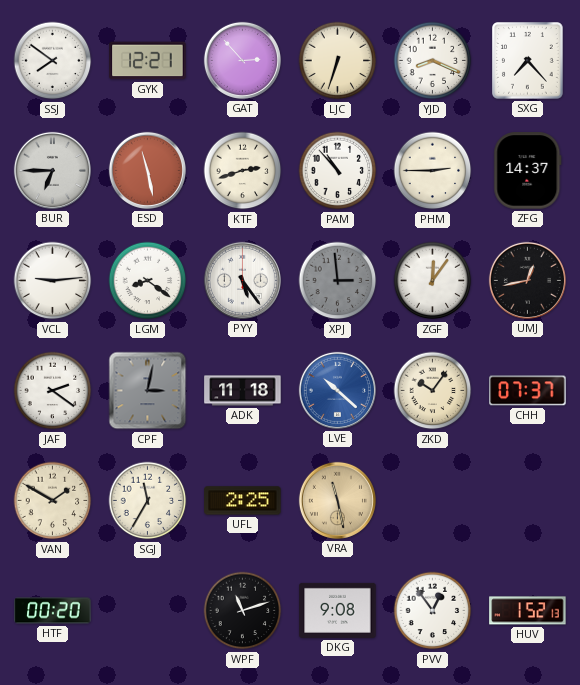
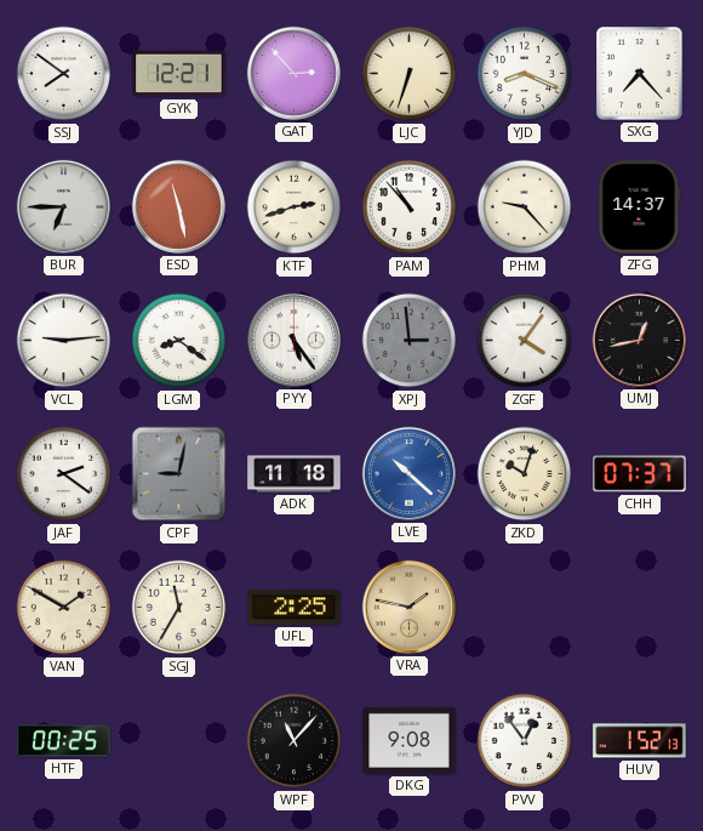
PHM: 2:45 -> 9:23
ZGF: 12:06 -> 4:06
CPF: 3:02 -> 9:02
ZKD: 10:06 -> 10:03
VRA: 11:28 -> 1:47
HTF: 00:20 -> 00:25
WPF: 11:12 -> 11:07
